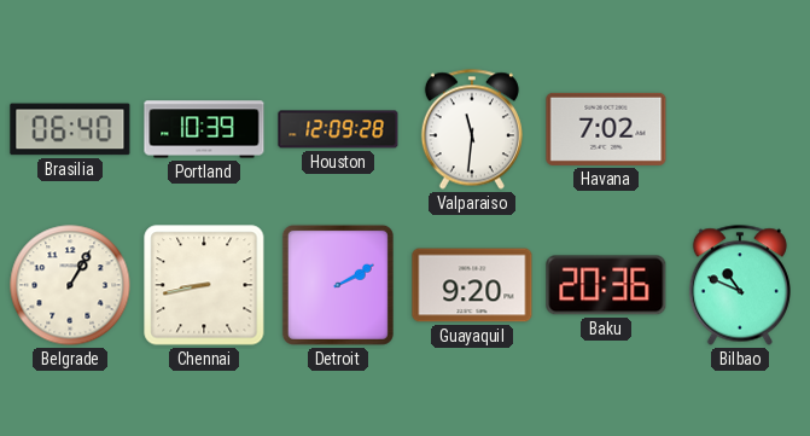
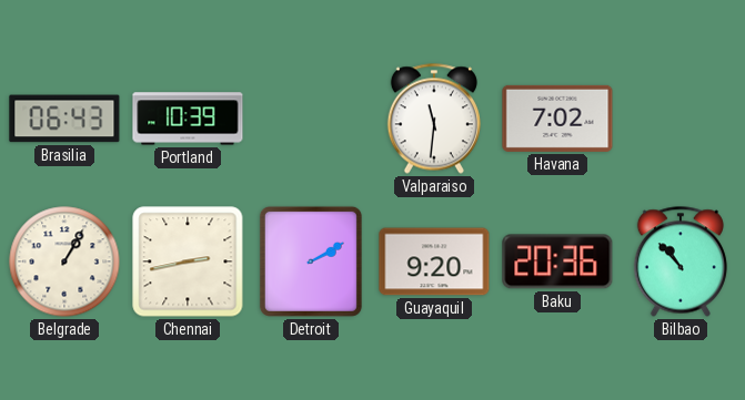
Brasilia: 06:40 -> 06:43
Houston: 12:09 -> none
Chennai: 8:43 -> 2:43
Bilbao: 10:49 -> 10:53
